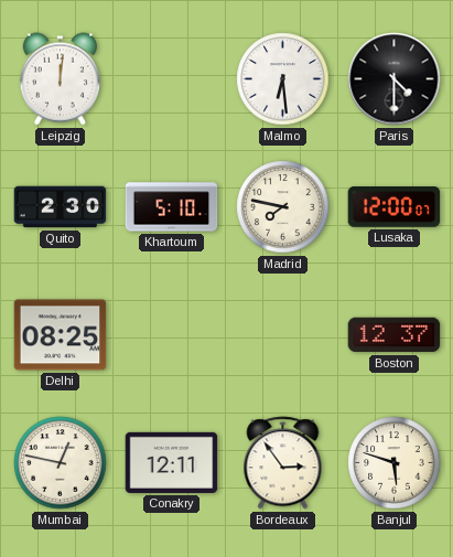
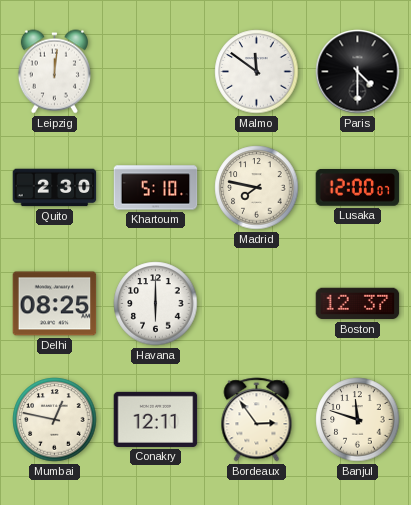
Malmo: 6:29 -> 11:51
Havana: none -> 6:00
Banjul: 5:48 -> 11:48
